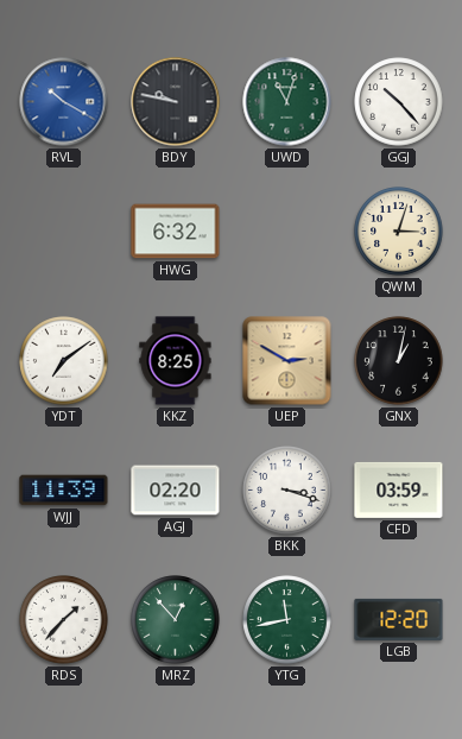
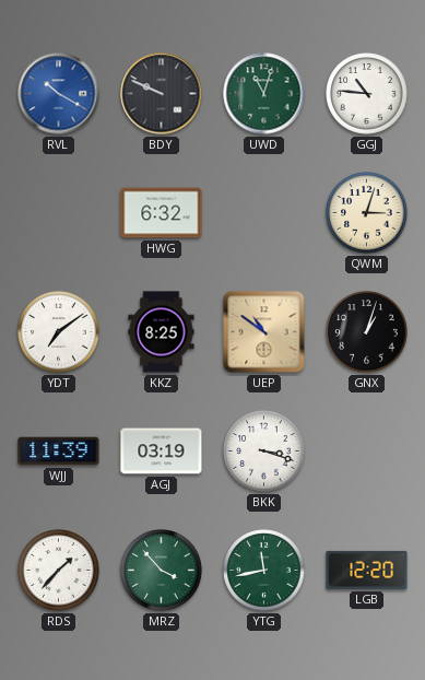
BDY: 9:47 -> 9:49
GGJ: 10:23 -> 10:46
UEP: 2:50 -> 10:51
GNX: 1:02 -> 1:03
AGJ: 02:20 -> 03:19
CFD: 03:59 -> none
MRZ: 12:53 -> 3:53
